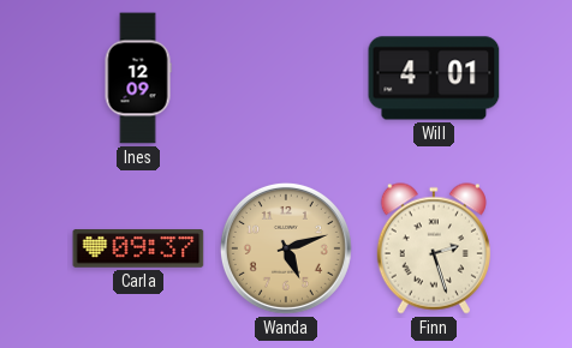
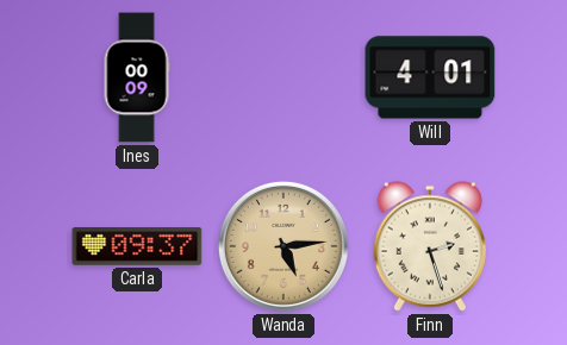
Ines: 12:09 -> 00:09
Wanda: 5:12 -> 5:14
